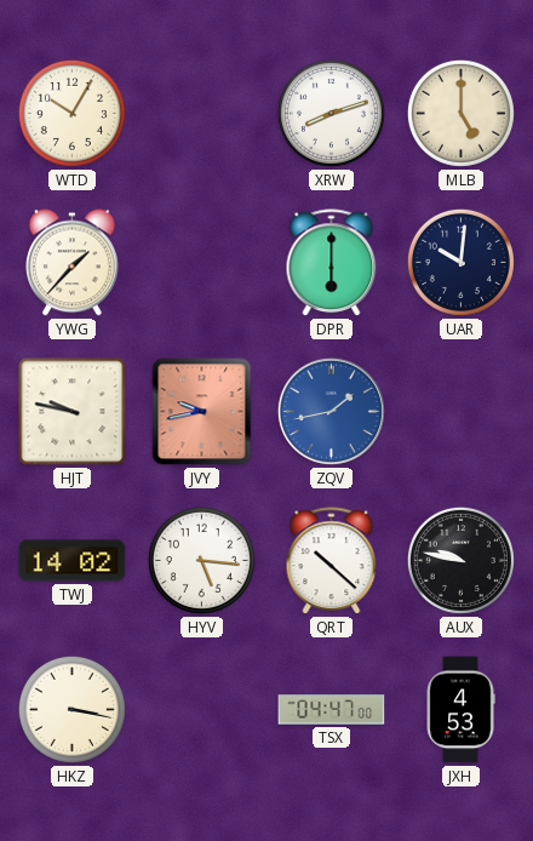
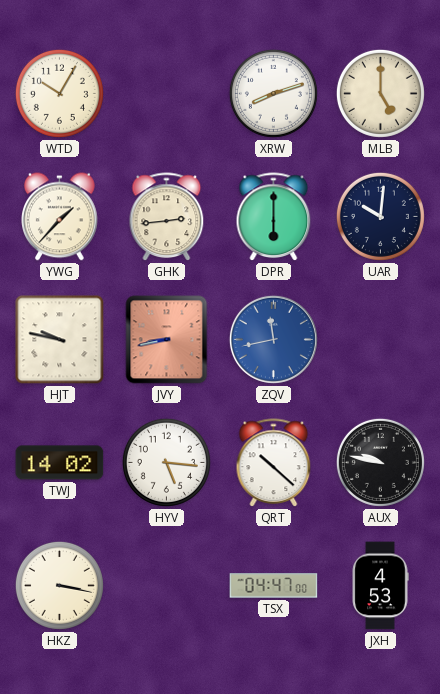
GHK: none -> 2:44
JVY: 9:43 -> 8:43
ZQV: 1:43 -> 11:43
